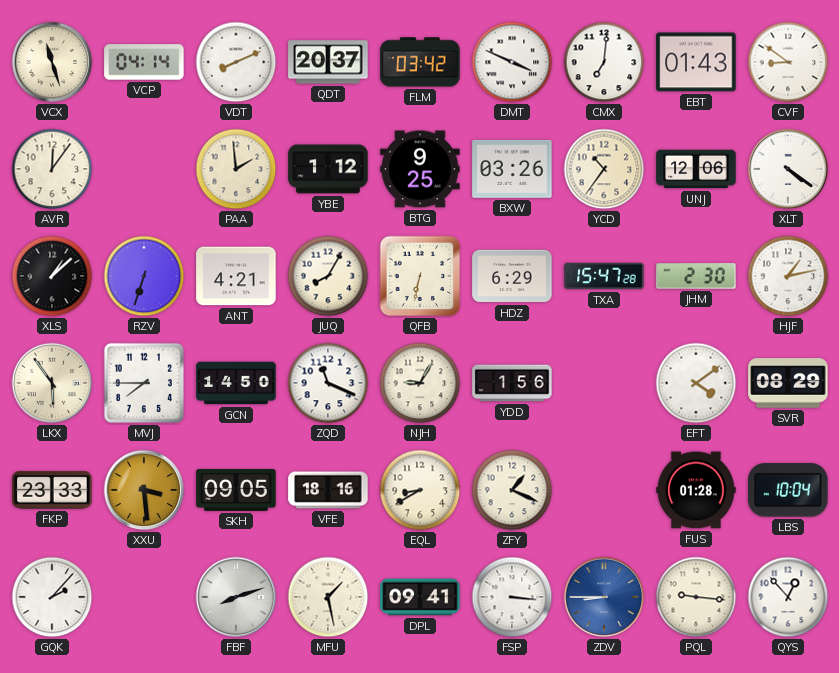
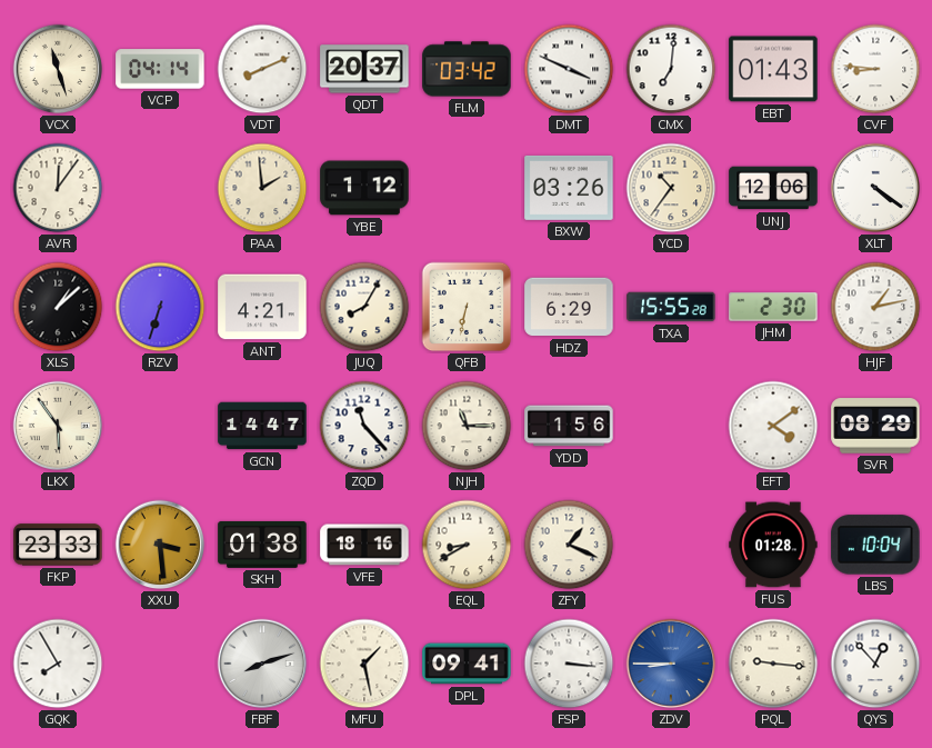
CVF: 8:51 -> 8:46
BTG: 9:25 -> none
TXA: 15:47 -> 15:55
MVJ: 7:45 -> none
GCN: 14:50 -> 14:47
ZQD: 11:19 -> 11:23
NJH: 9:05 -> 11:15
SKH: 09:05 -> 01:38
GQK: 2:07 -> 7:55
